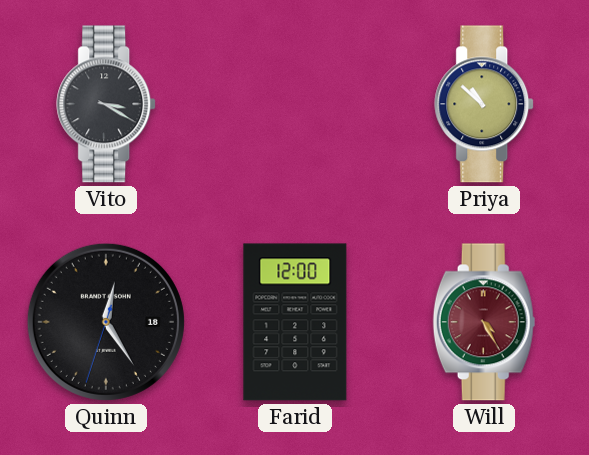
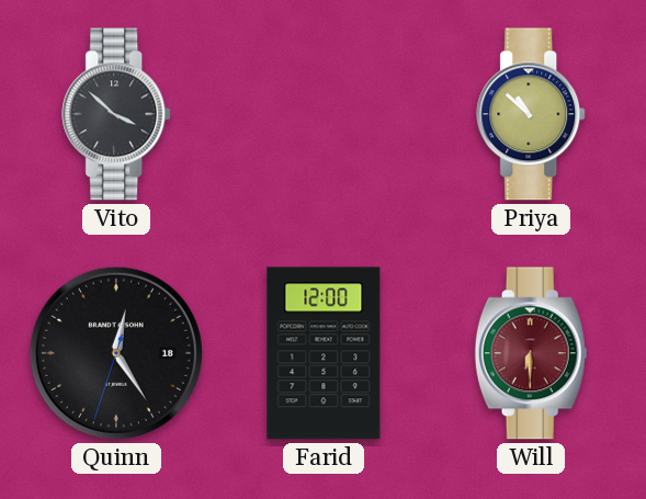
Vito: 3:20 -> 3:52
Will: 4:25 -> 6:30
